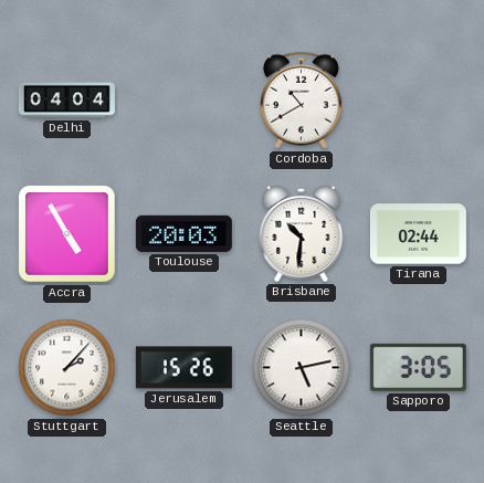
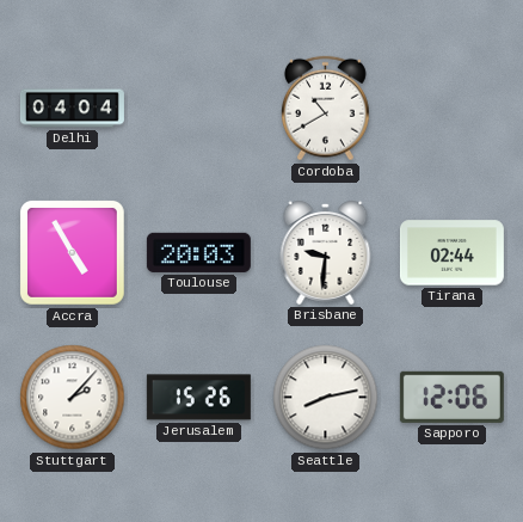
Brisbane: 10:31 -> 9:31
Seattle: 5:13 -> 8:13
Sapporo: 3:05 -> 12:06
